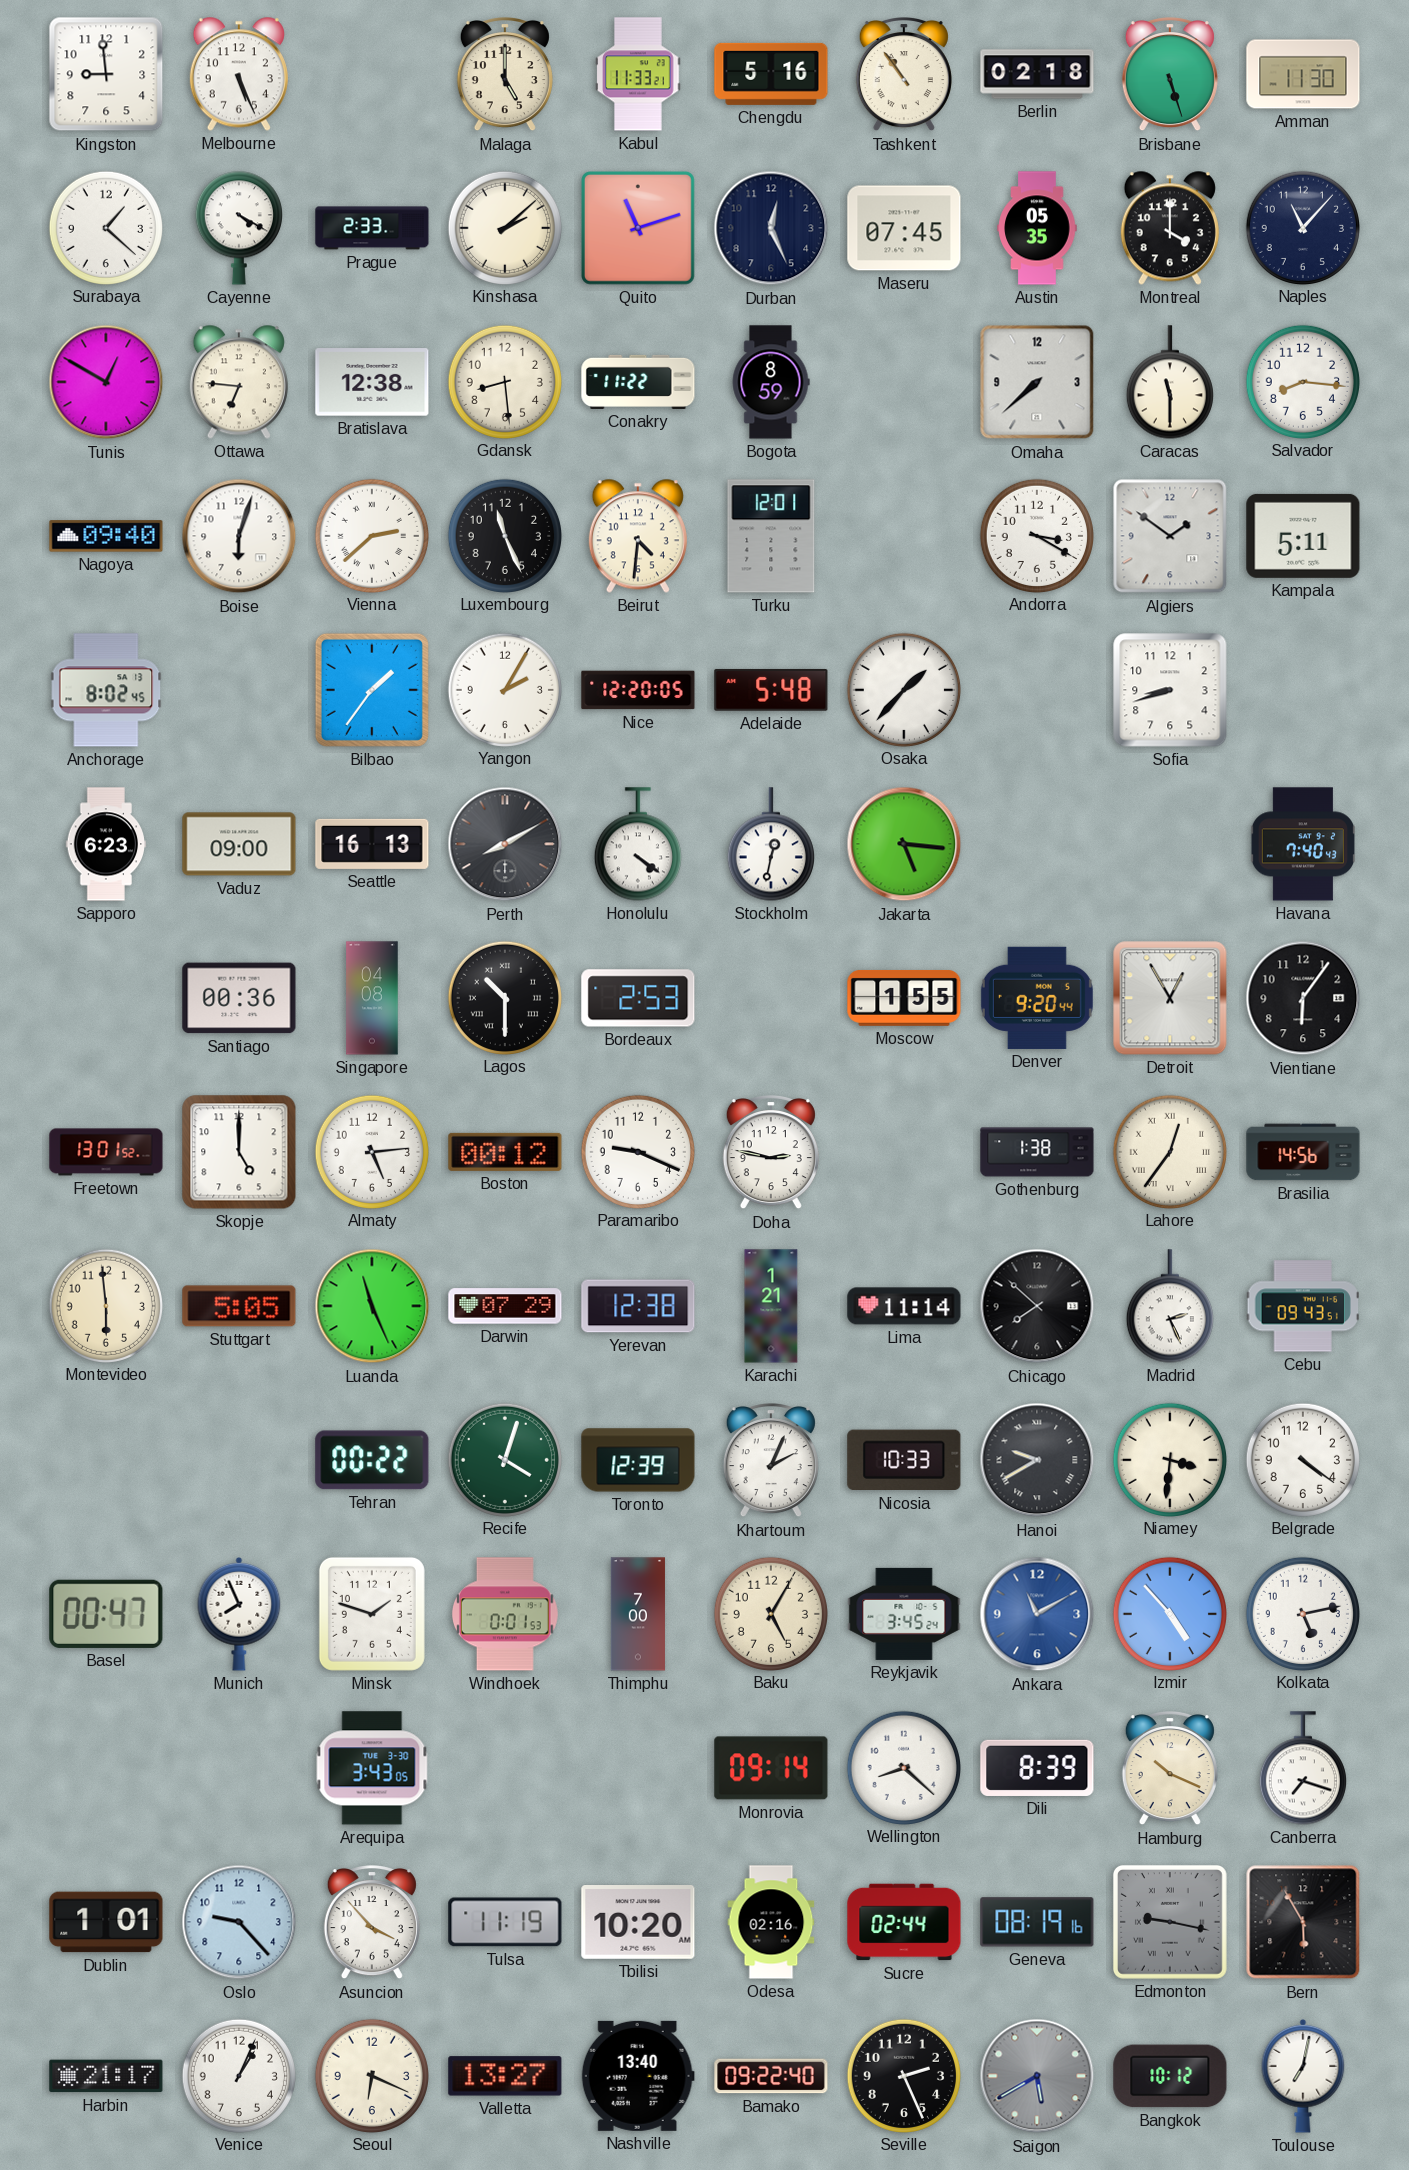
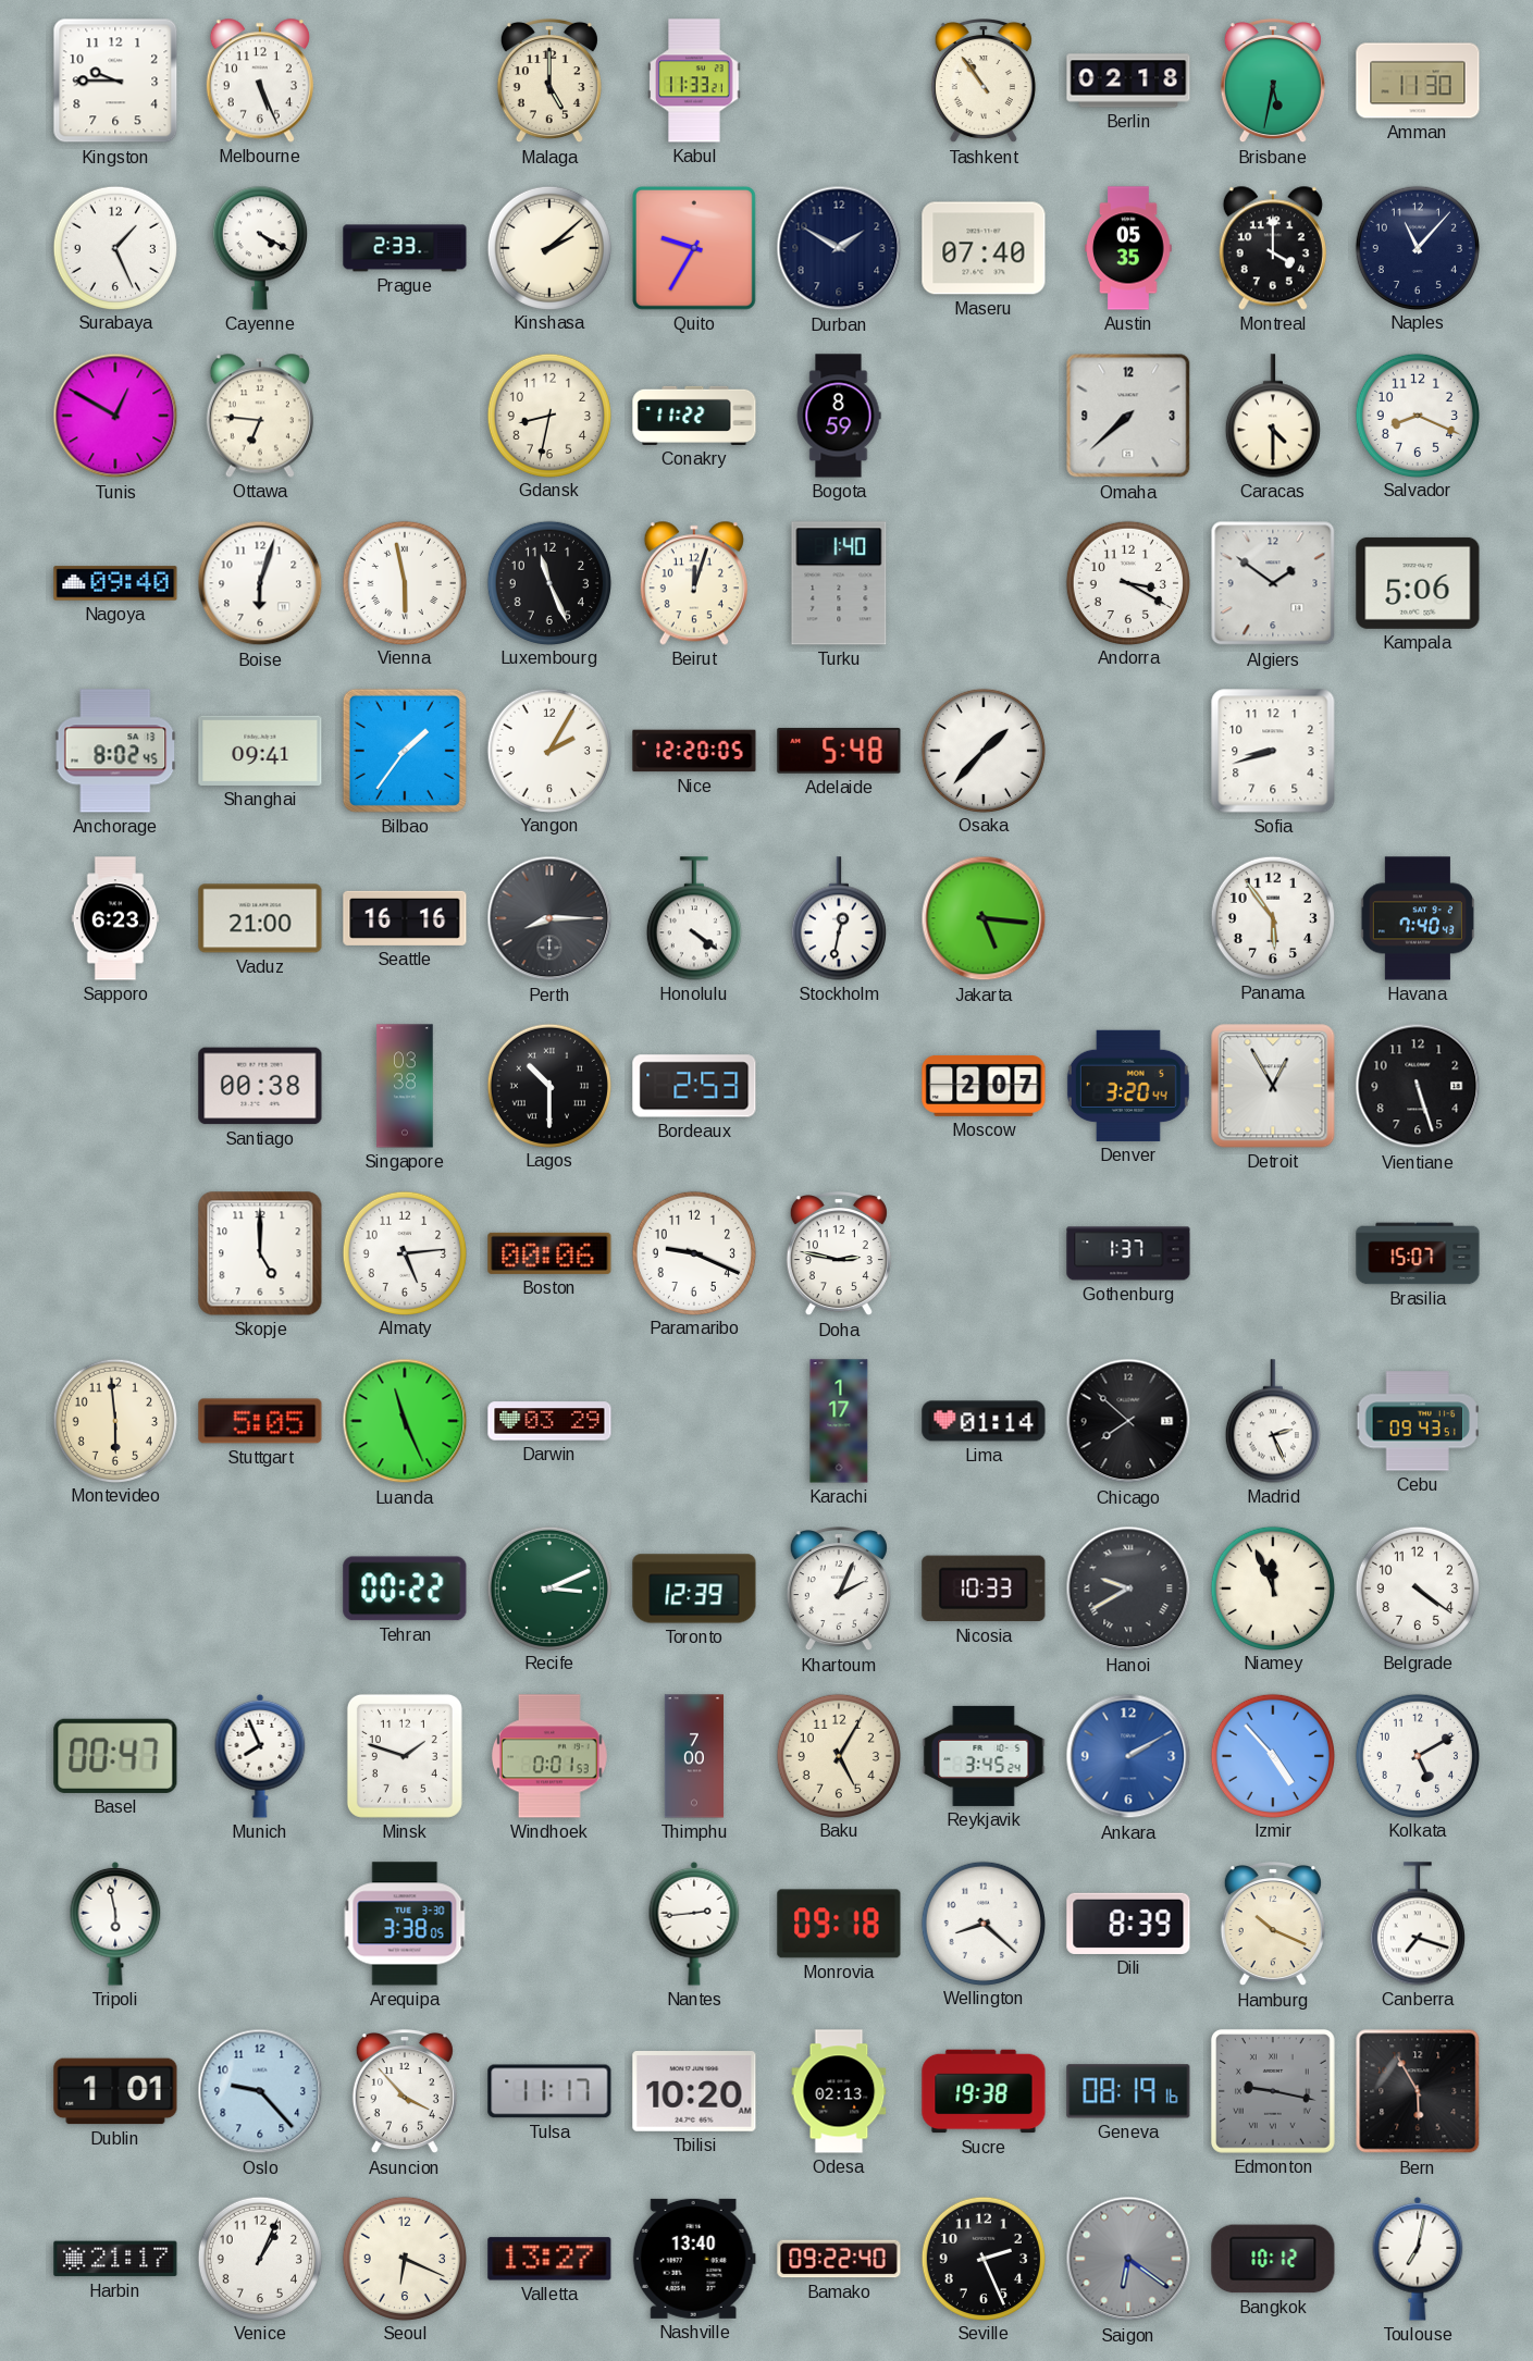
Kingston: 8:59 -> 9:45
Chengdu: 5:16 -> none
Brisbane: 5:27 -> 5:32
Surabaya: 1:22 -> 1:26
Quito: 11:12 -> 9:35
Durban: 12:26 -> 1:50
Maseru: 07:45 -> 07:40
Bratislava: 12:38 -> none
Gdansk: 8:29 -> 8:32
Caracas: 11:30 -> 4:30
Salvador: 8:16 -> 8:19
Vienna: 2:38 -> 5:58
Beirut: 4:31 -> 12:03
Turku: 12:01 -> 1:40
Kampala: 5:11 -> 5:06
Shanghai: none -> 09:41
Vaduz: 09:00 -> 21:00
Seattle: 16:13 -> 16:16
Perth: 8:10 -> 8:15
Panama: none -> 5:54
Santiago: 00:36 -> 00:38
Singapore: 04:08 -> 03:38
Moscow: 1:55 -> 2:07
Denver: 9:20 -> 3:20
Vientiane: 6:06 -> 5:27
Freetown: 13:01 -> none
Boston: 00:12 -> 00:06
Gothenburg: 1:38 -> 1:37
Lahore: 12:36 -> none
Brasilia: 14:56 -> 15:07
Darwin: 07:29 -> 03:29
Yerevan: 12:38 -> none
Karachi: 1:21 -> 1:17
Lima: 11:14 -> 01:14
Recife: 4:03 -> 3:11
Niamey: 3:31 -> 11:56
Ankara: 11:10 -> 2:10
Kolkata: 5:13 -> 5:10
Tripoli: none -> 5:58
Arequipa: 3:43 -> 3:38
Nantes: none -> 2:44
Monrovia: 09:14 -> 09:18
Tulsa: 11:19 -> 11:17
Odesa: 02:16 -> 02:13
Sucre: 02:44 -> 19:38
Saigon: 5:40 -> 6:21
